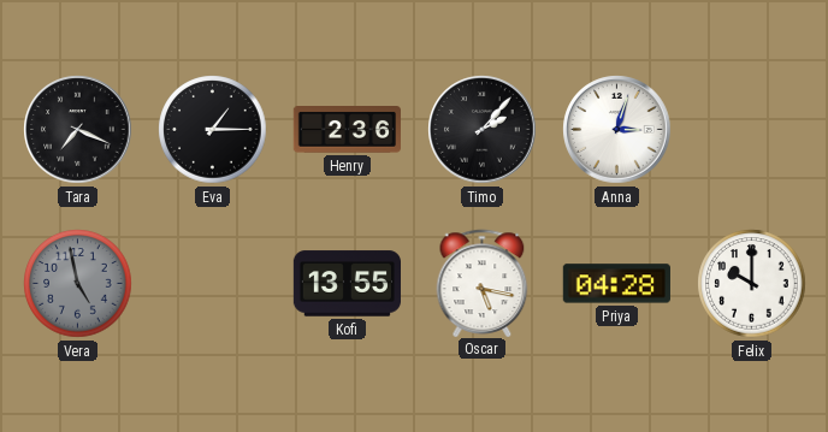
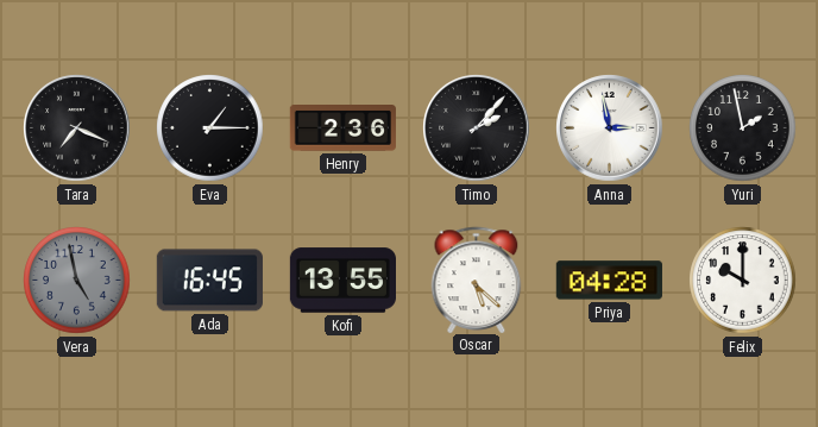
Anna: 3:03 -> 2:58
Yuri: none -> 1:58
Ada: none -> 16:45
Oscar: 5:17 -> 5:22
